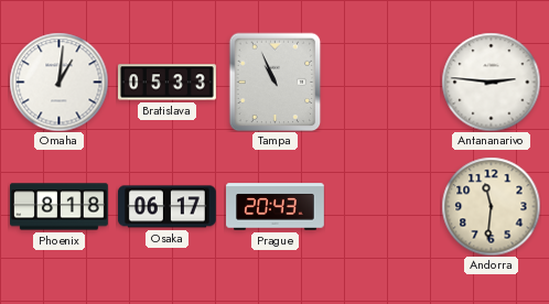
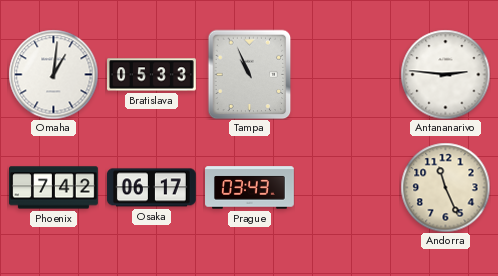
Phoenix: 8:18 -> 7:42
Prague: 20:43 -> 03:43
Andorra: 11:31 -> 11:26
